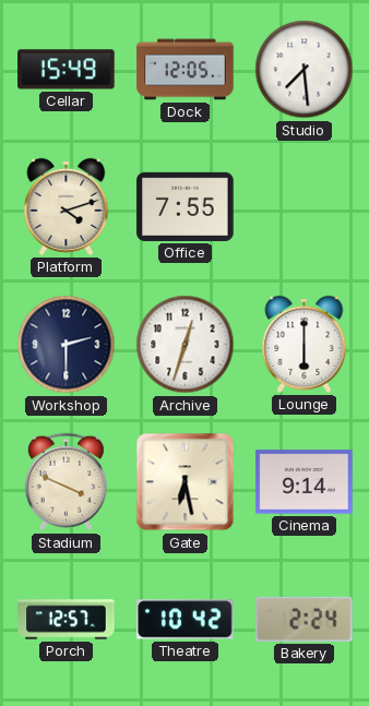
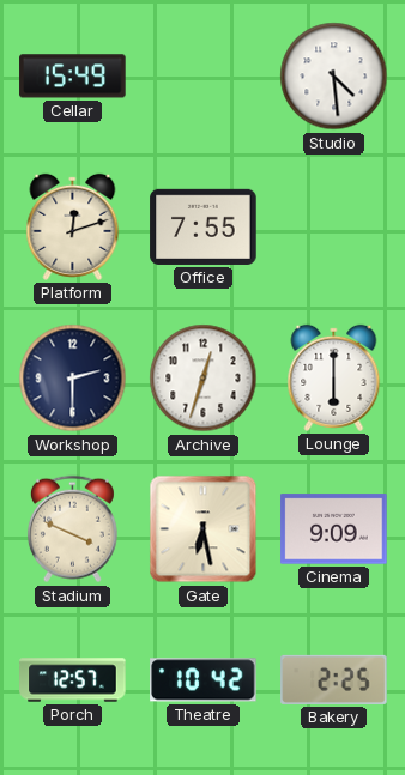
Dock: 12:05 -> none
Studio: 7:29 -> 4:29
Platform: 4:12 -> 12:12
Cinema: 9:14 -> 9:09
Bakery: 2:24 -> 2:25
